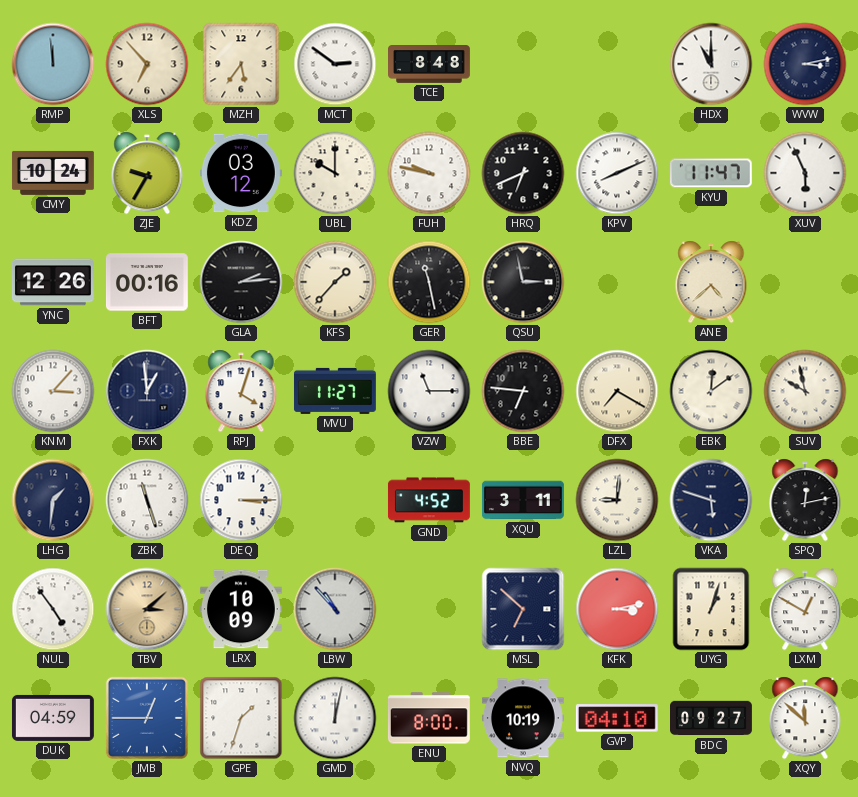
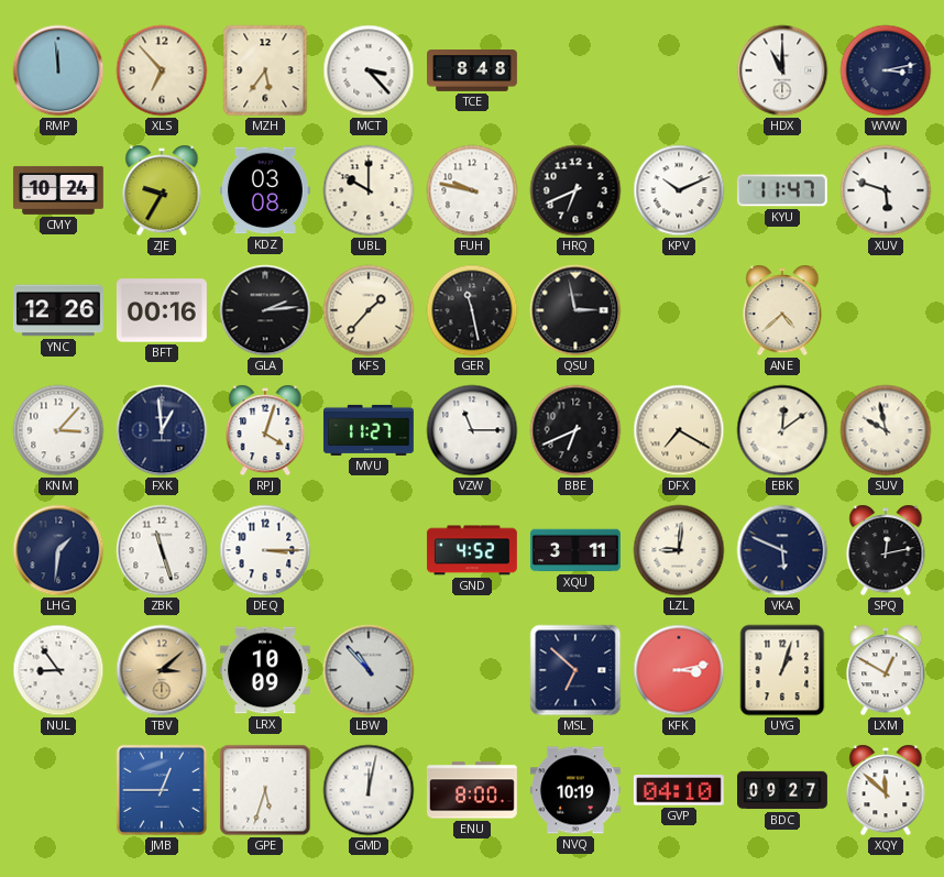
MCT: 2:51 -> 3:23
KDZ: 03:12 -> 03:08
KPV: 8:11 -> 10:11
XUV: 5:56 -> 5:48
BBE: 6:46 -> 6:41
VKA: 5:48 -> 5:49
NUL: 4:54 -> 8:54
DUK: 04:59 -> none
GPE: 1:33 -> 5:33
